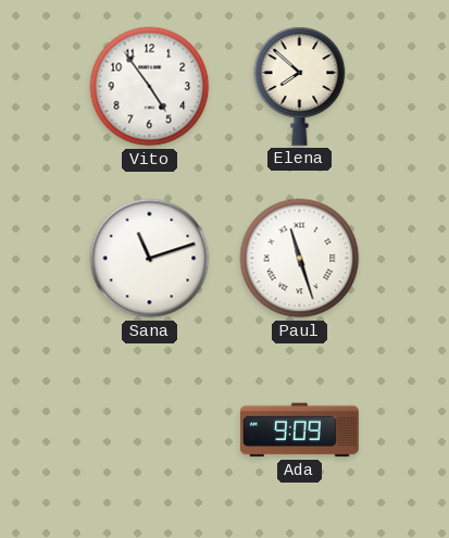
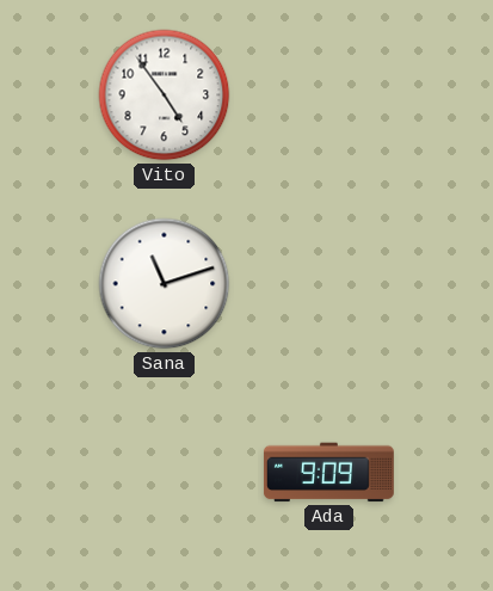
Elena: 7:52 -> none
Paul: 11:27 -> none
